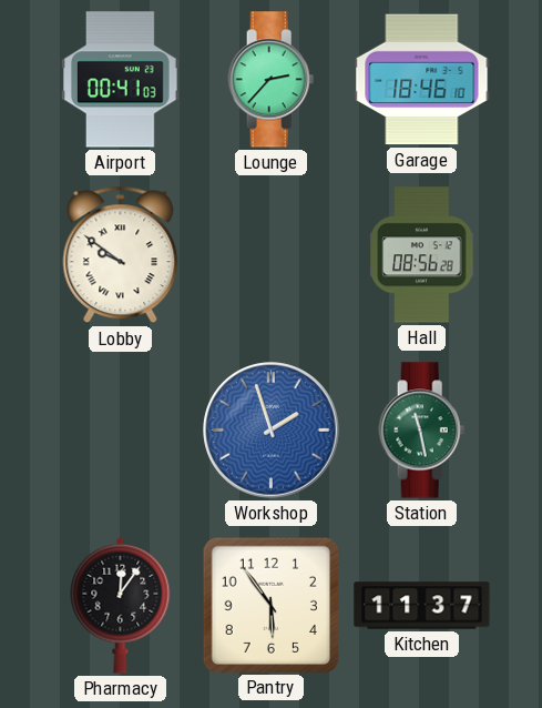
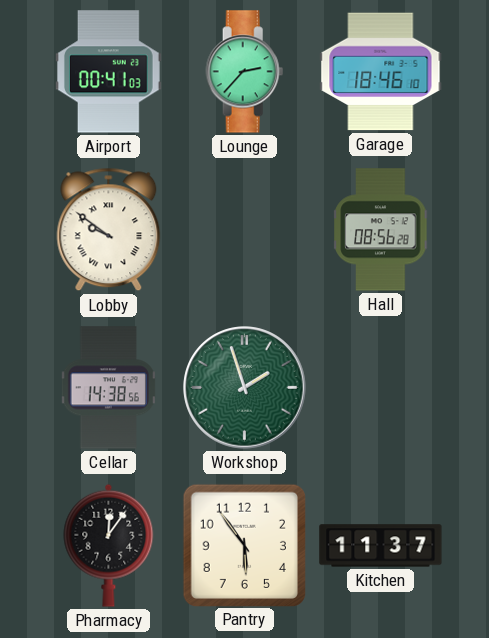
Cellar: none -> 14:38
Workshop dial: blue -> green
Station: 11:28 -> none
